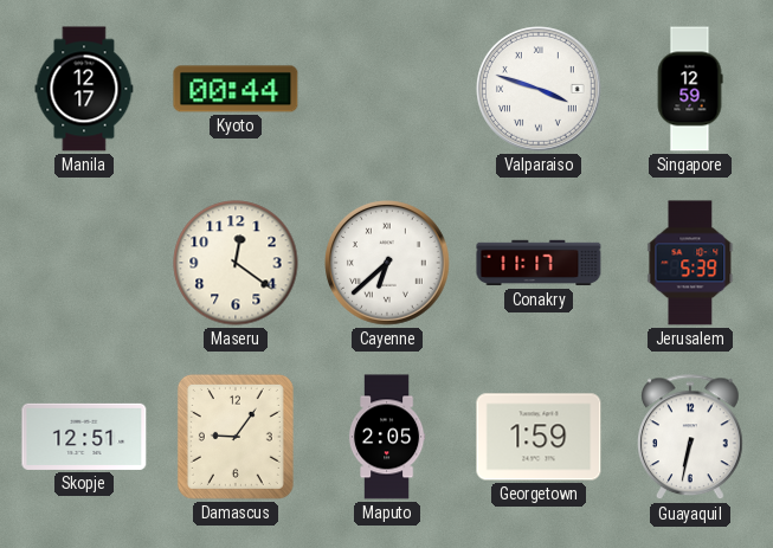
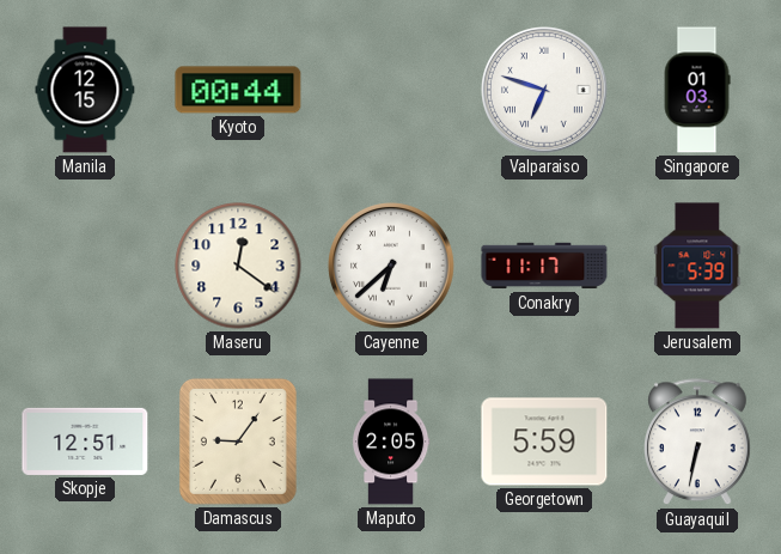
Manila: 12:17 -> 12:15
Valparaiso: 3:48 -> 6:48
Singapore: 12:59 -> 01:03
Georgetown: 1:59 -> 5:59
